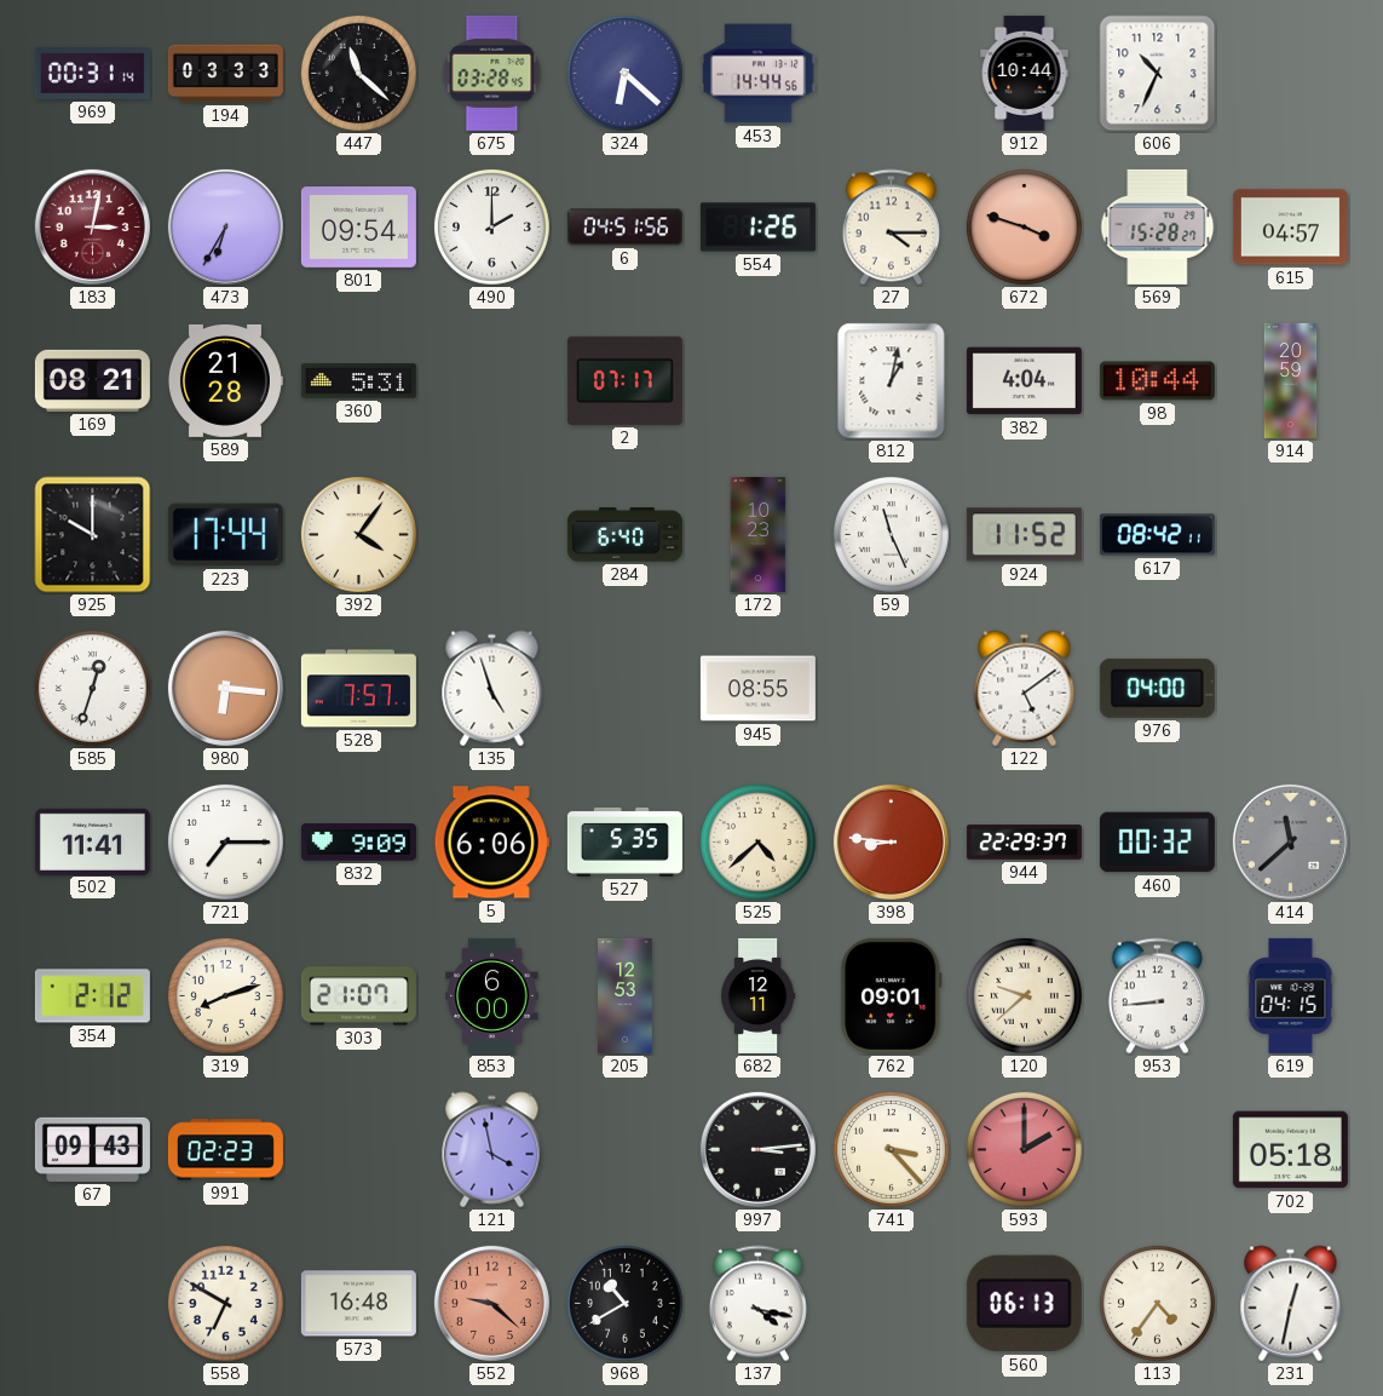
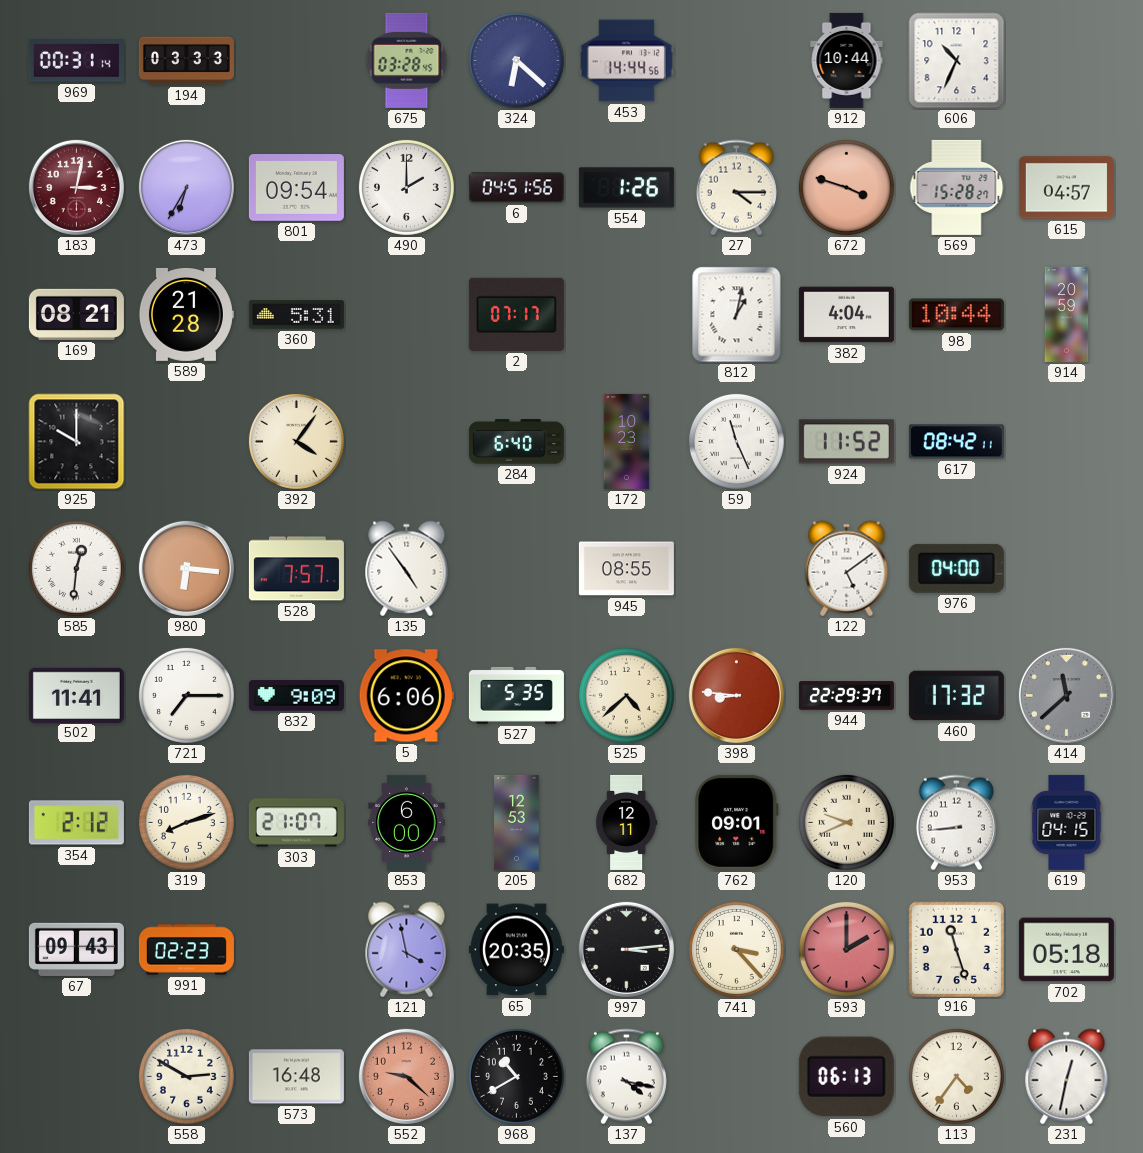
447: 11:22 -> none
223: 17:44 -> none
585: 12:33 -> 12:31
135: 4:57 -> 4:54
460: 00:32 -> 17:32
120: 9:38 -> 9:41
65: none -> 20:35
916: none -> 11:27
558: 6:50 -> 2:50
